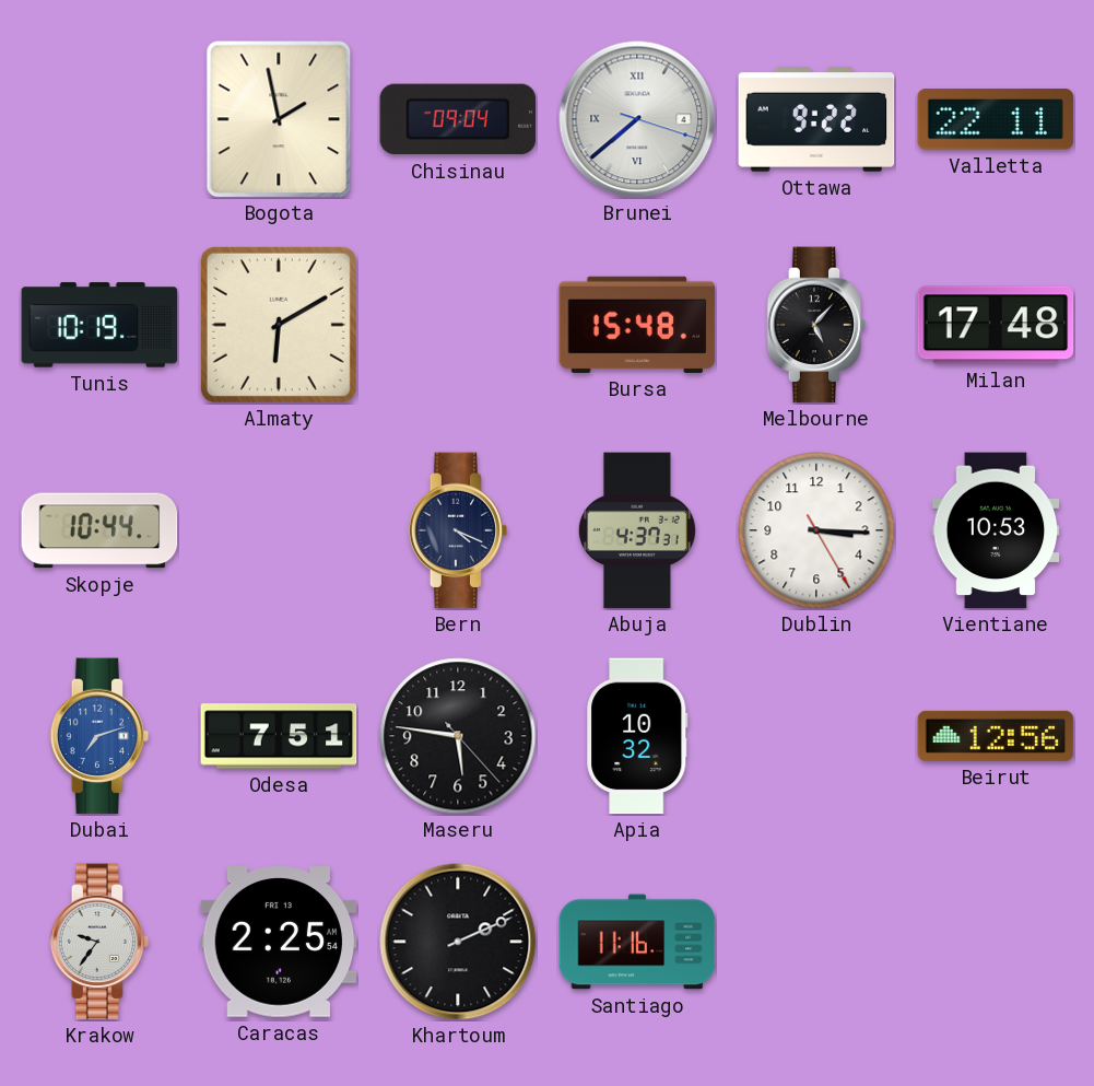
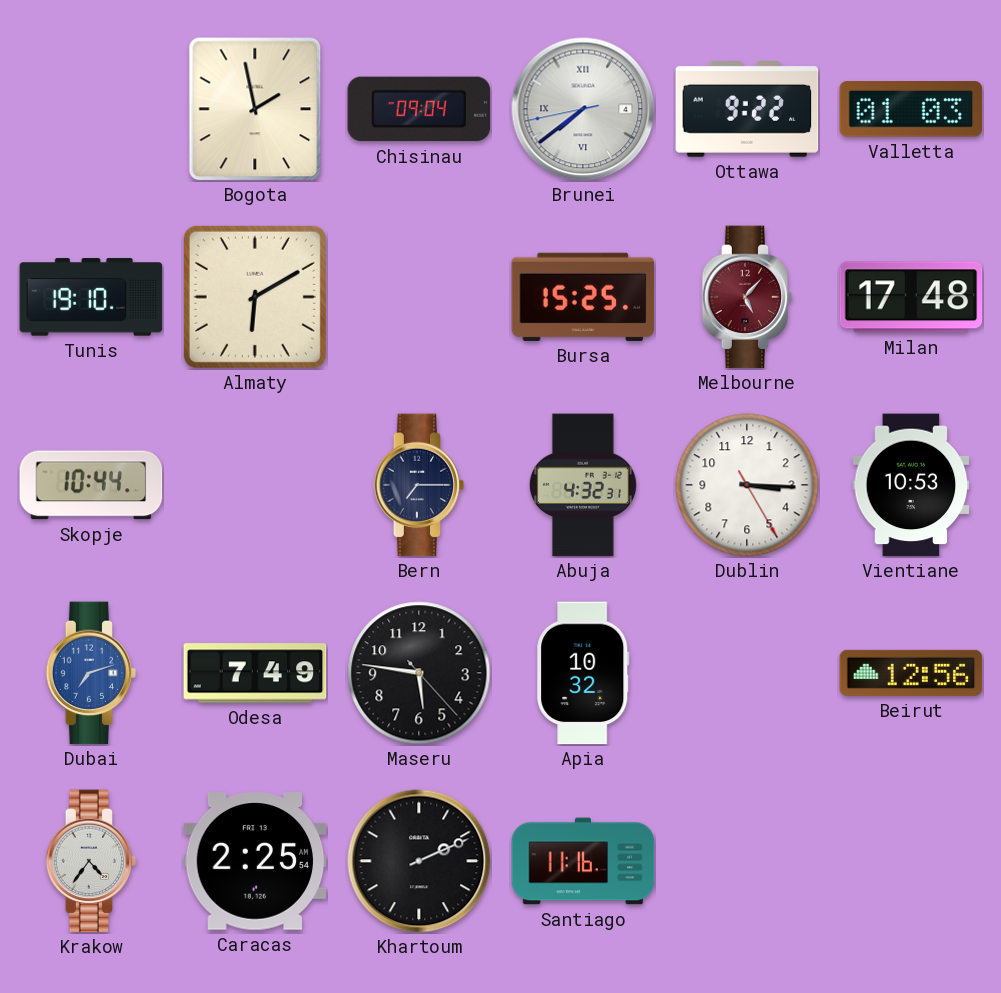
Brunei: 7:38:18 -> 7:38:43
Valletta: 22:11 -> 01:03
Tunis: 10:19 -> 19:10
Bursa: 15:48 -> 15:25
Melbourne dial: black -> burgundy
Bern: 4:19 -> 7:15
Abuja: 4:37 -> 4:32
Odesa: 7:51 -> 7:49
Krakow: 9:36 -> 4:36
